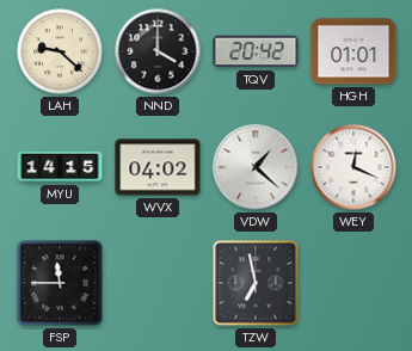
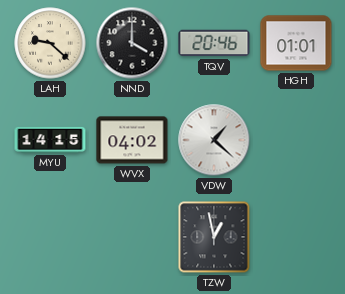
TQV: 20:42 -> 20:46
WEY: 12:19 -> none
FSP: 11:45 -> none
TZW: 6:58 -> 12:58
